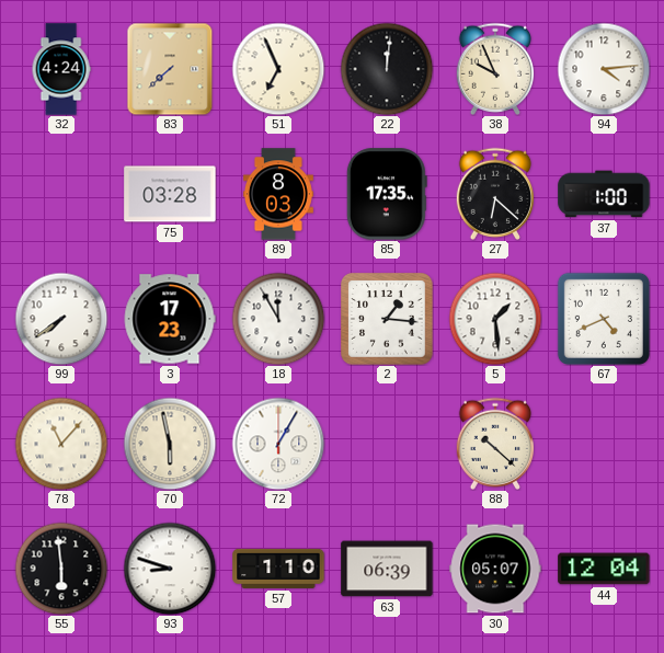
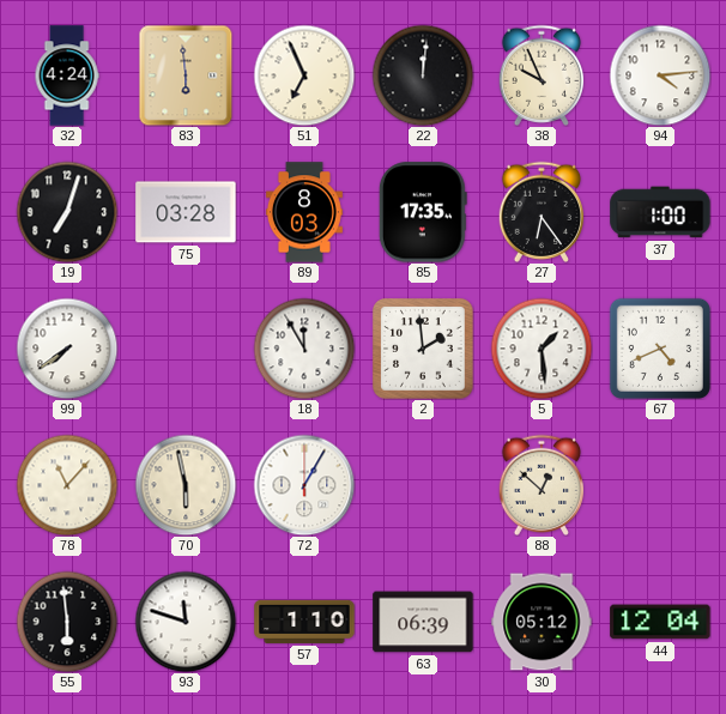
83: 7:38 -> 5:59
19: none -> 7:03
27: 6:22 -> 6:24
3: 17:23 -> none
2: 1:16 -> 1:59
88: 10:22 -> 12:52
93: 8:48 -> 11:48
30: 05:07 -> 05:12
